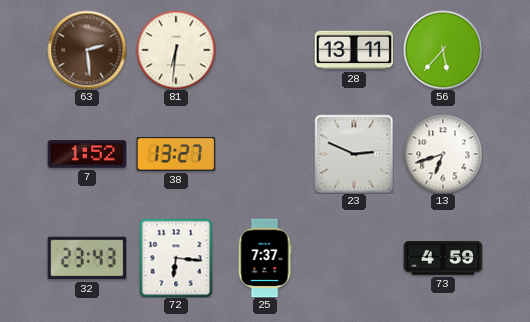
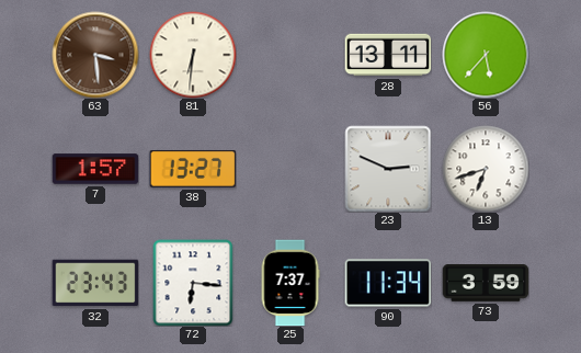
63: 2:29 -> 3:29
7: 1:52 -> 1:57
90: none -> 11:34
73: 4:59 -> 3:59
